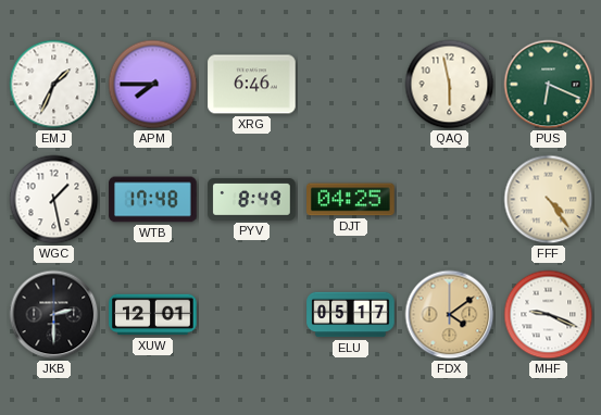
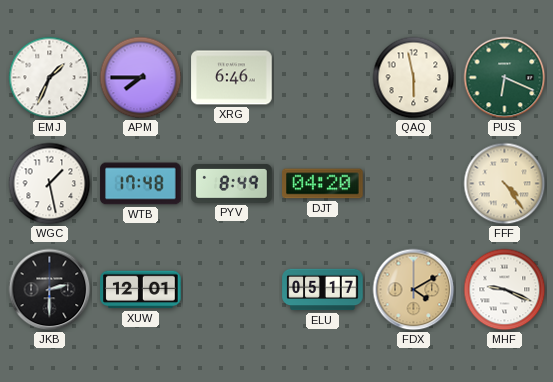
DJT: 04:25 -> 04:20
FDX: 4:09 -> 4:10
